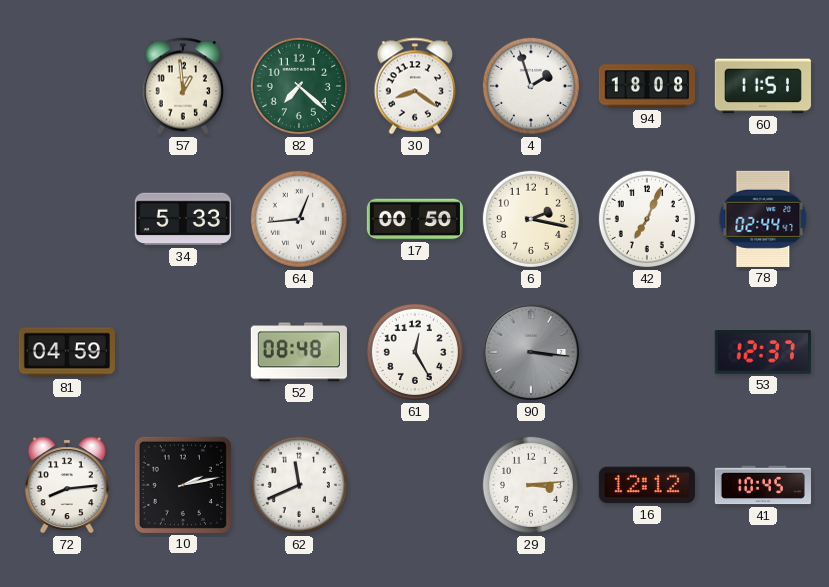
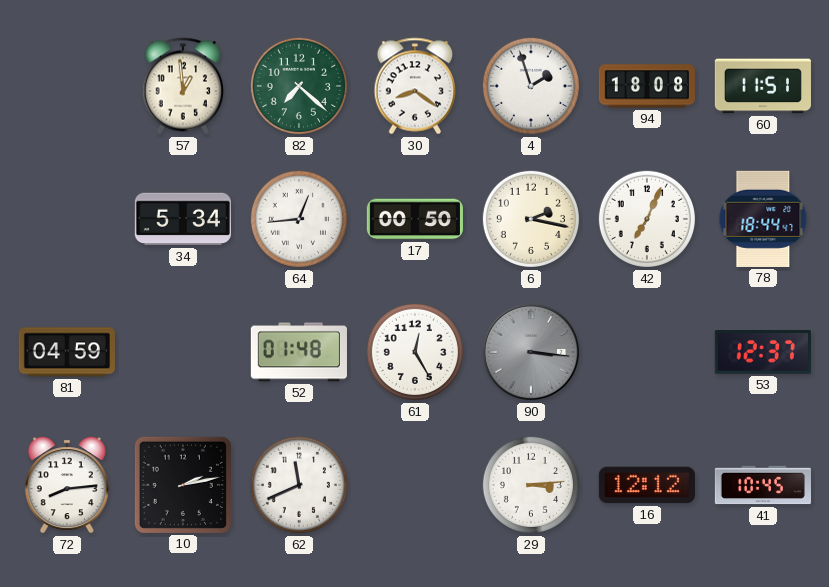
34: 5:33 -> 5:34
78: 02:44 -> 18:44
52: 08:48 -> 01:48
